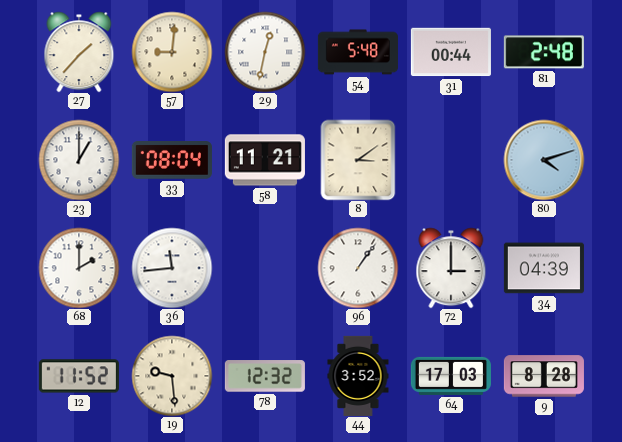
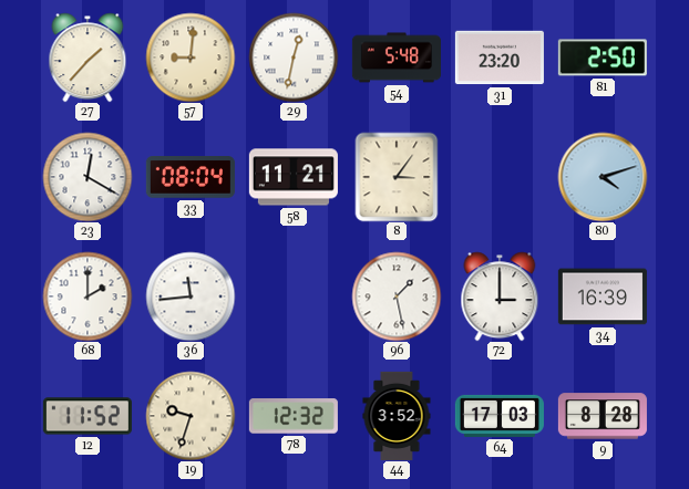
31: 00:44 -> 23:20
81: 2:48 -> 2:50
23: 1:00 -> 12:20
8: 3:09 -> 3:06
96: 1:06 -> 1:28
34: 04:39 -> 16:39
19: 9:29 -> 9:33
